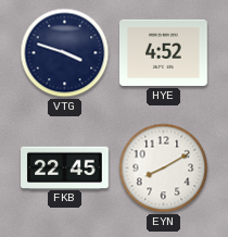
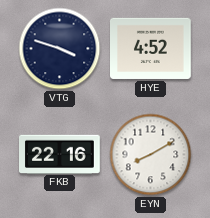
FKB: 22:45 -> 22:16
